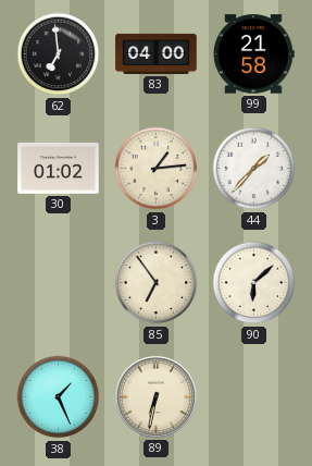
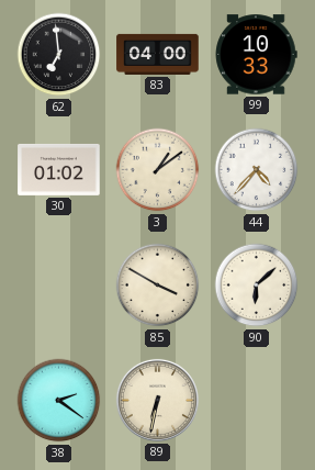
99: 21:58 -> 10:33
3: 1:14 -> 1:09
44: 1:37 -> 4:37
85: 6:54 -> 3:50
38: 1:26 -> 2:21
